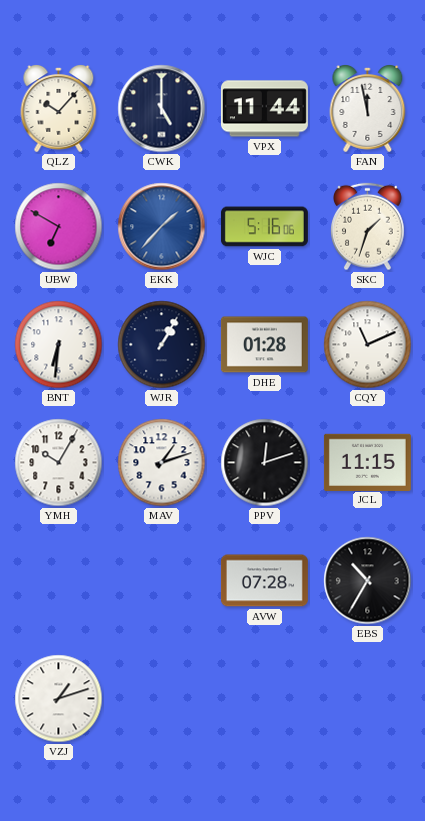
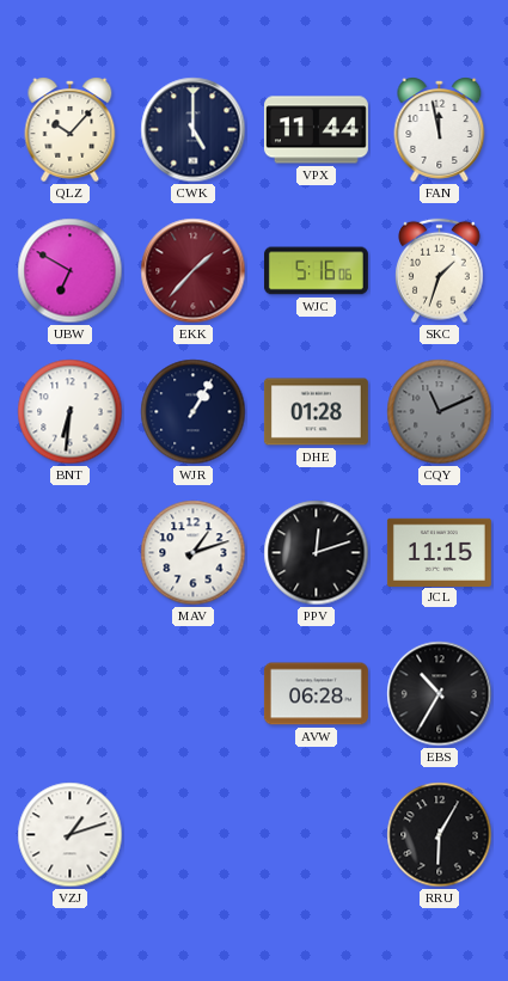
EKK dial: blue -> burgundy
CQY dial: white -> grey
YMH: 10:05 -> none
AVW: 07:28 -> 06:28
RRU: none -> 6:05
